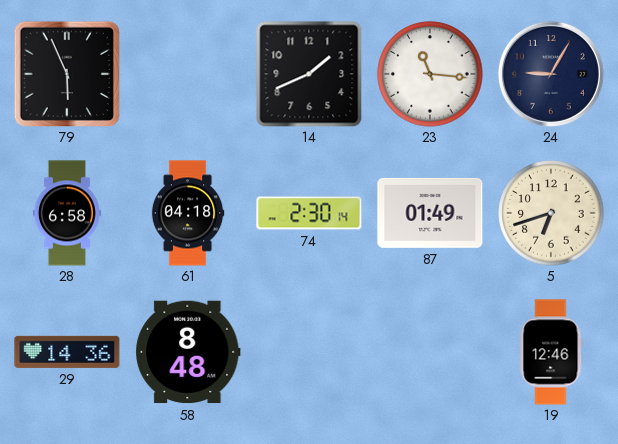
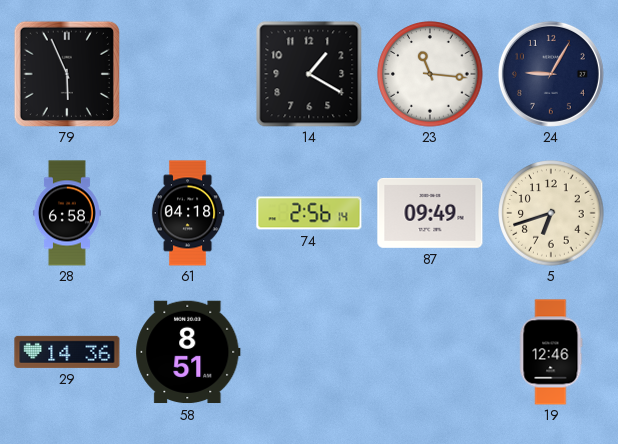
14: 1:41 -> 1:20
74: 2:30 -> 2:56
87: 01:49 -> 09:49
58: 8:48 -> 8:51
